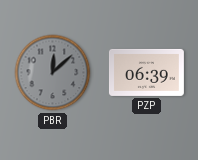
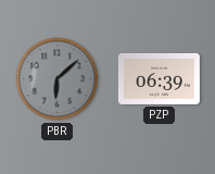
PBR: 12:08 -> 6:08
